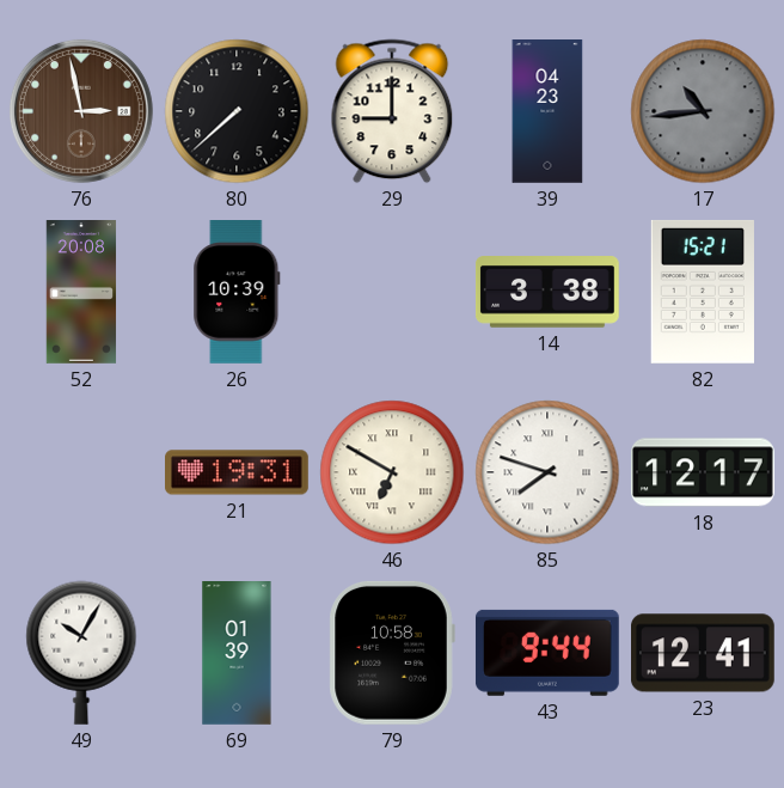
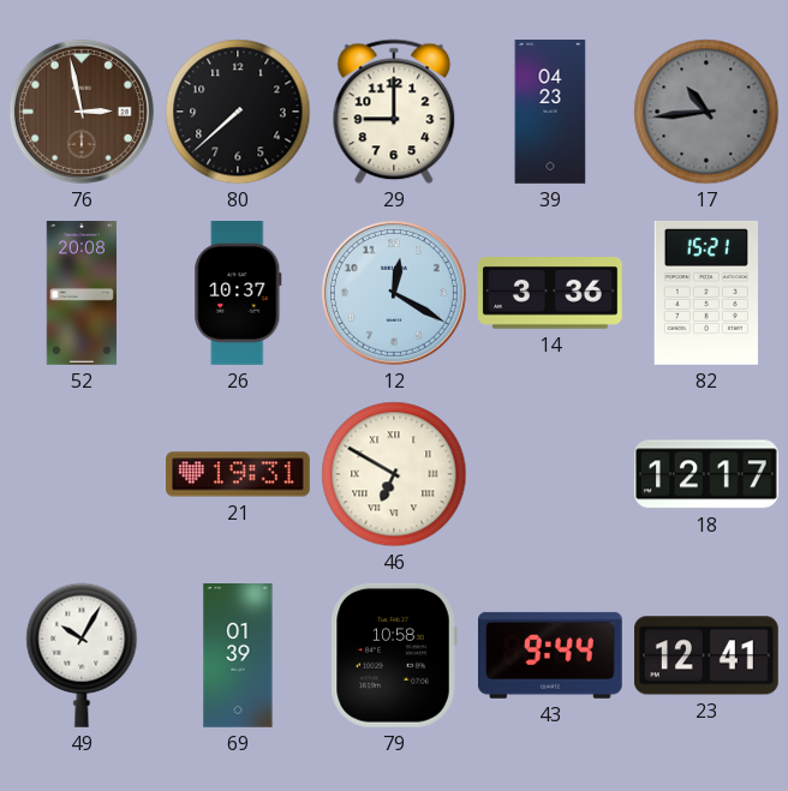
26: 10:39 -> 10:37
12: none -> 12:20
14: 3:38 -> 3:36
85: 7:48 -> none
